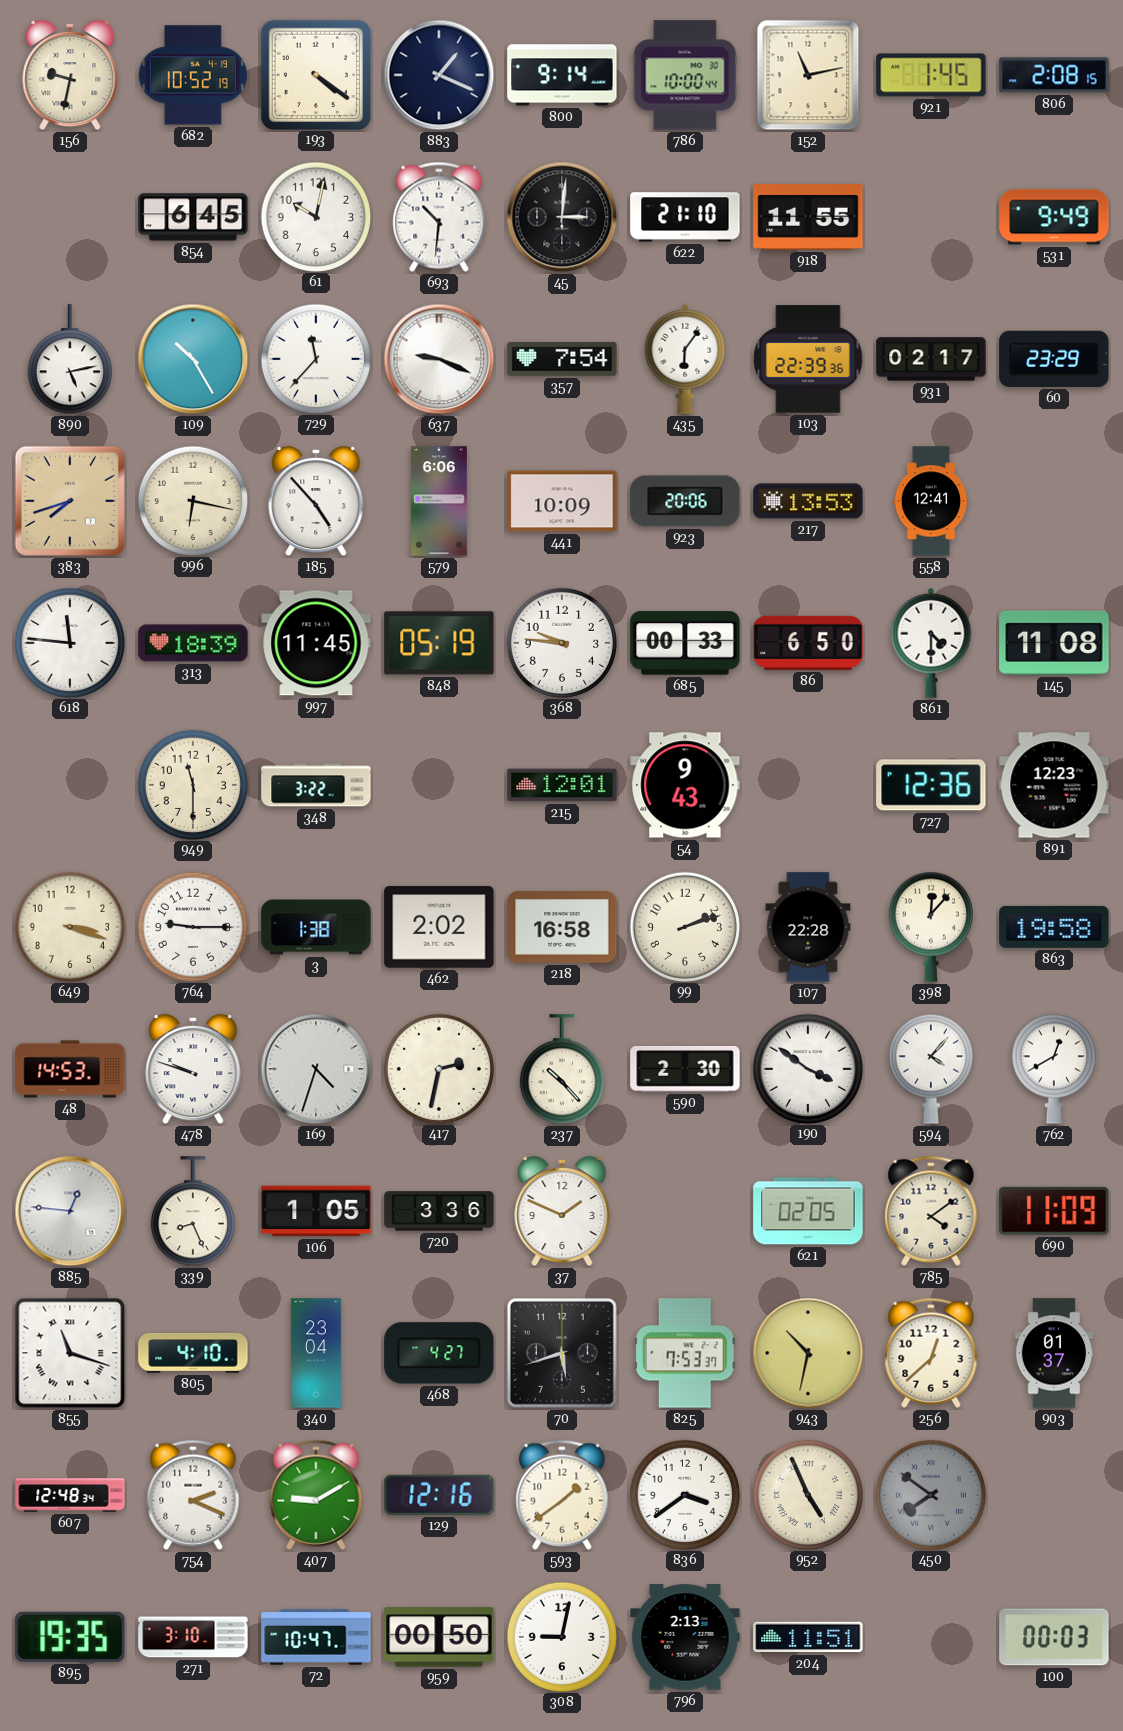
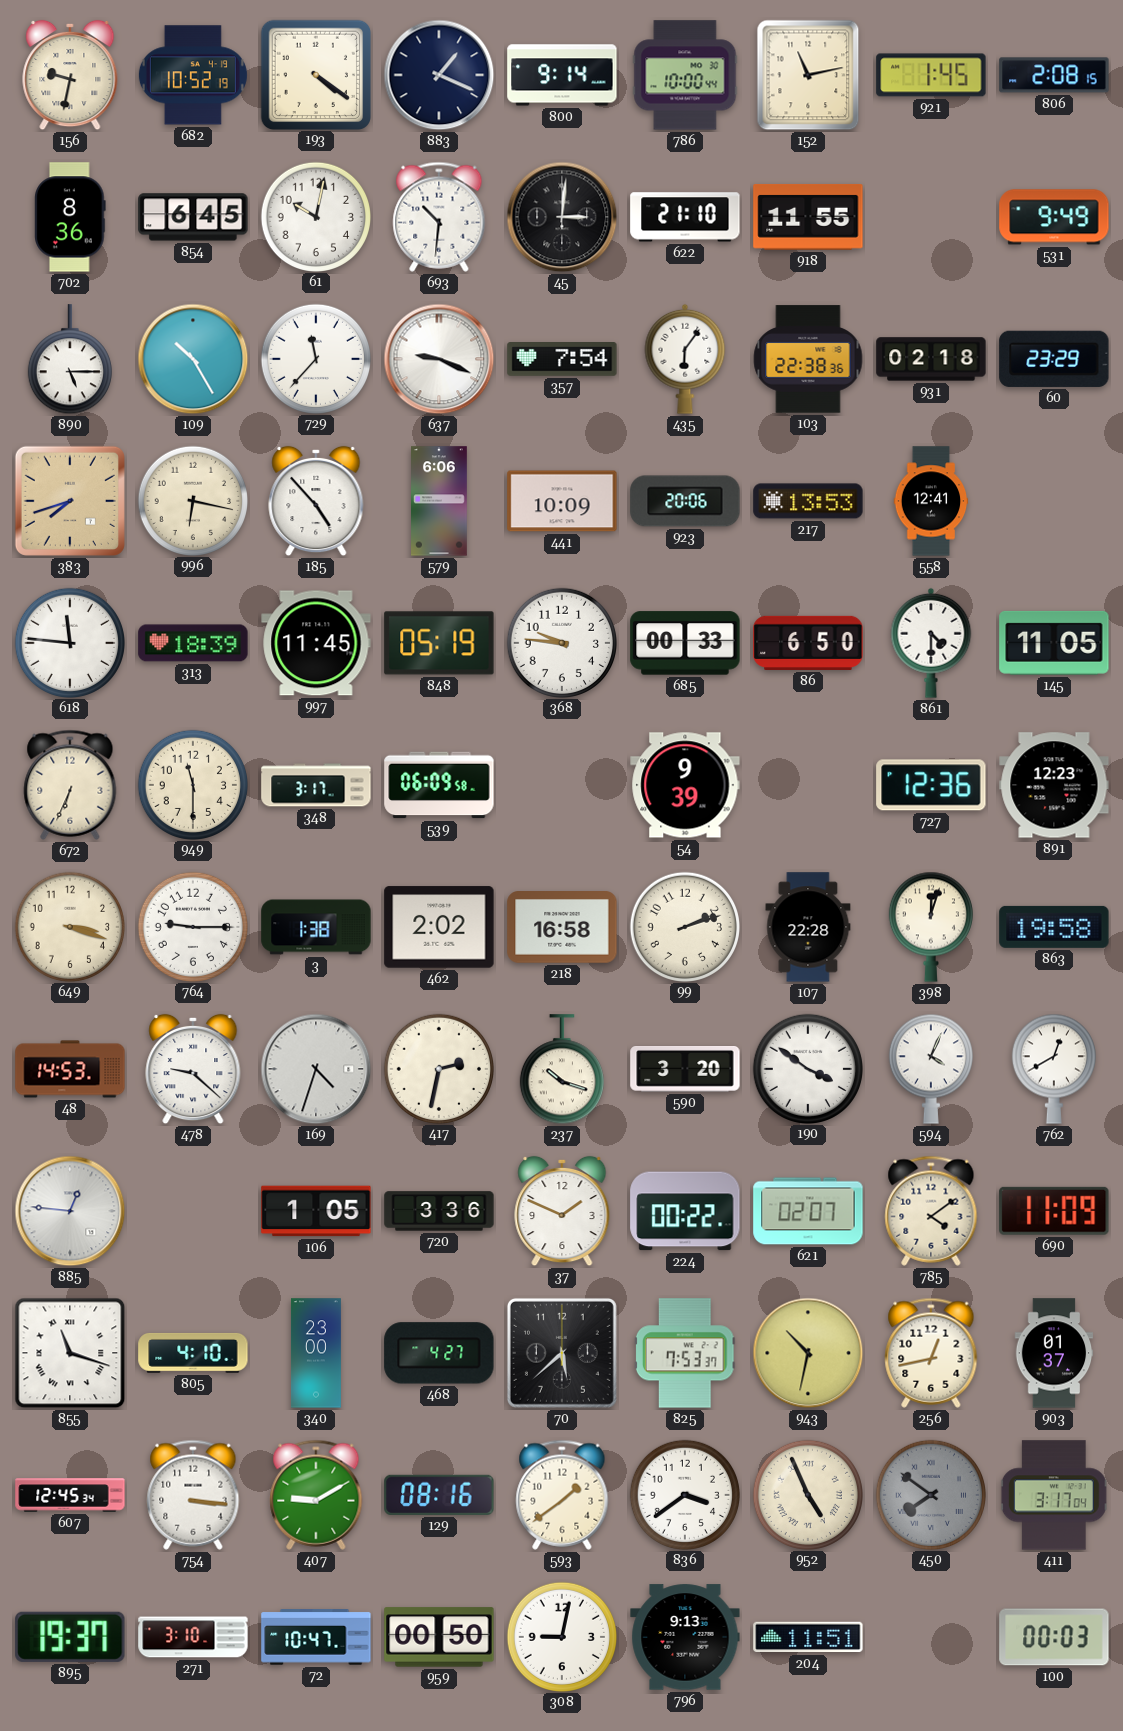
702: none -> 8:36
890: 5:13 -> 5:15
103: 22:39 -> 22:38
931: 02:17 -> 02:18
145: 11:08 -> 11:05
672: none -> 6:34
348: 3:22 -> 3:17
539: none -> 06:09
215: 12:01 -> none
54: 9:43 -> 9:39
398: 12:07 -> 12:03
478: 9:48 -> 9:22
237: 10:23 -> 10:18
590: 2:30 -> 3:20
594: 4:07 -> 4:04
339: 8:26 -> none
224: none -> 00:22
621: 02:05 -> 02:07
340: 23:04 -> 23:00
70: 5:42 -> 5:38
256: 12:38 -> 12:43
607: 12:48 -> 12:45
754: 2:19 -> 3:16
129: 12:16 -> 08:16
411: none -> 3:17
895: 19:35 -> 19:37
796: 2:13 -> 9:13
